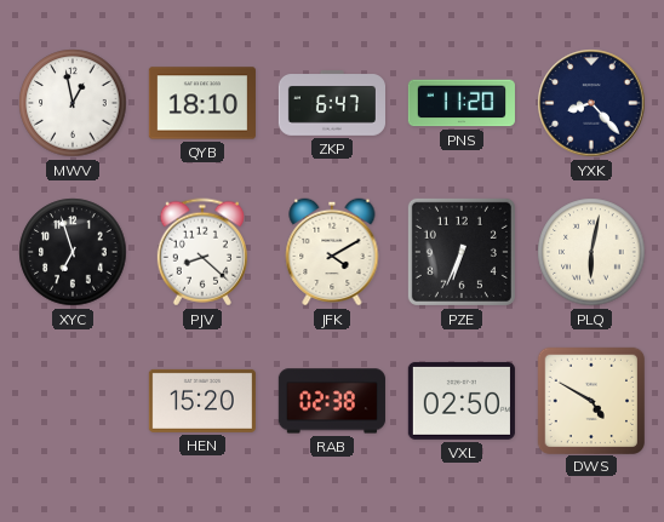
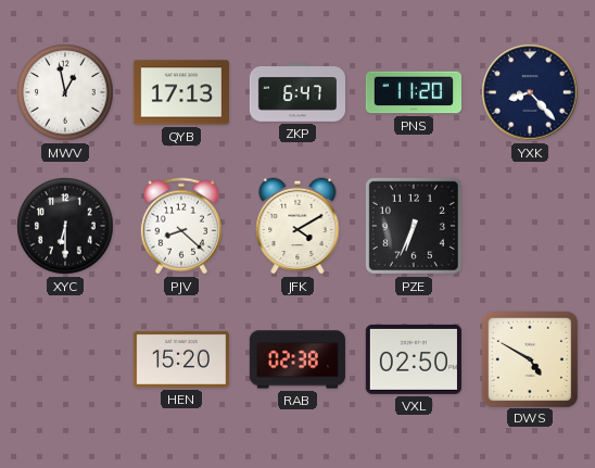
QYB: 18:10 -> 17:13
XYC: 6:57 -> 6:30
PLQ: 6:02 -> none
